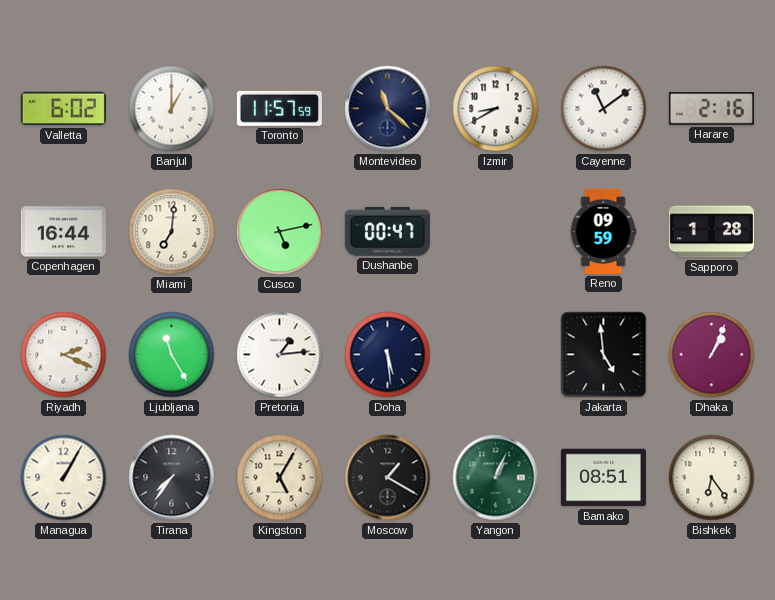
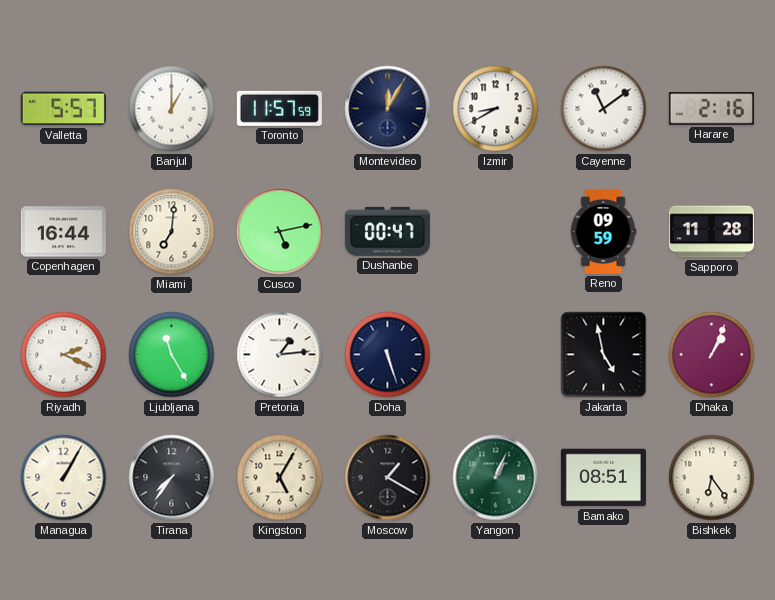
Valletta: 6:02 -> 5:57
Montevideo: 11:22 -> 12:05
Sapporo: 1:28 -> 11:28
Doha: 5:29 -> 5:27
Jakarta: 4:59 -> 4:58
